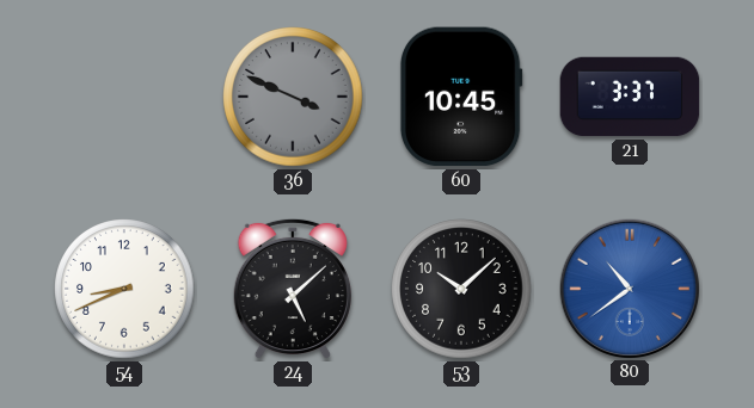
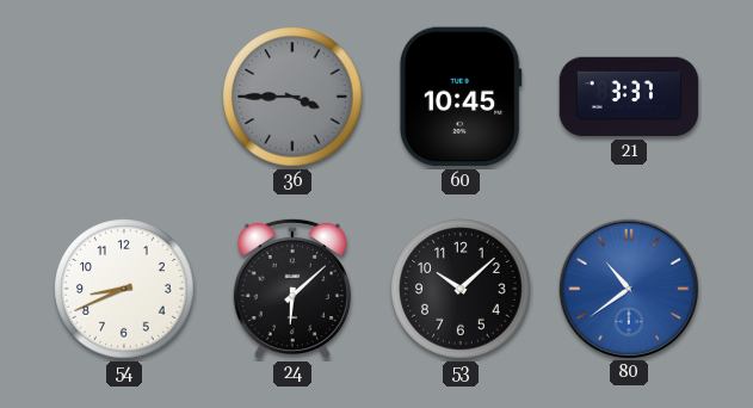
36: 3:49 -> 3:45
24: 5:08 -> 6:08
